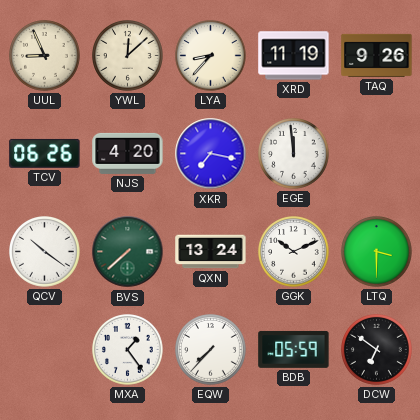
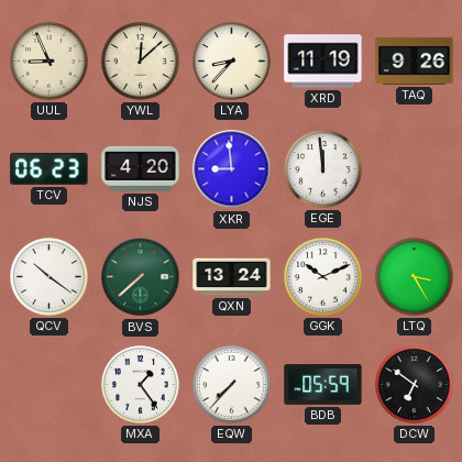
TCV: 06:26 -> 06:23
XKR: 7:17 -> 8:59
LTQ: 3:30 -> 3:25
